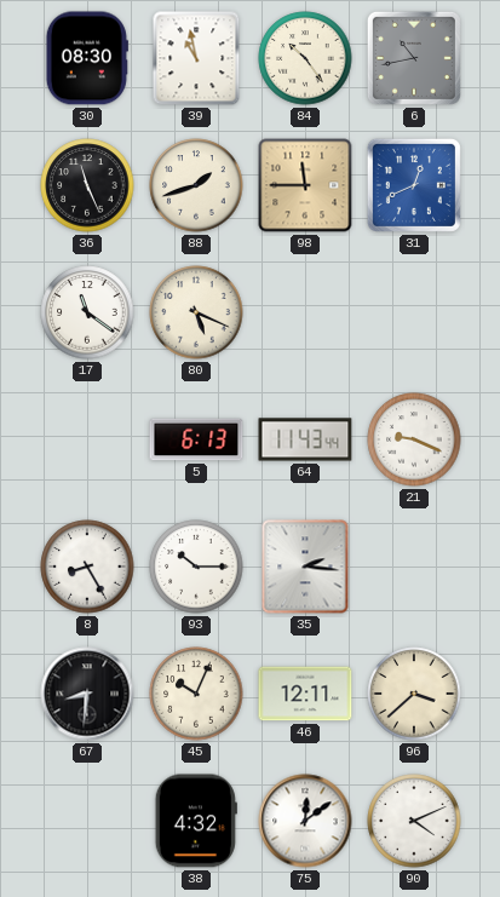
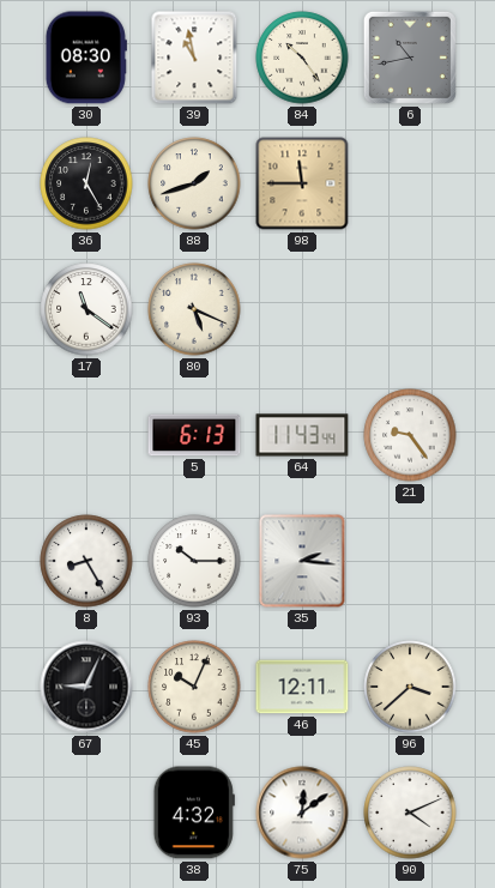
36: 11:26 -> 12:25
31: 12:41 -> none
21: 9:19 -> 9:24
67: 8:31 -> 9:04
